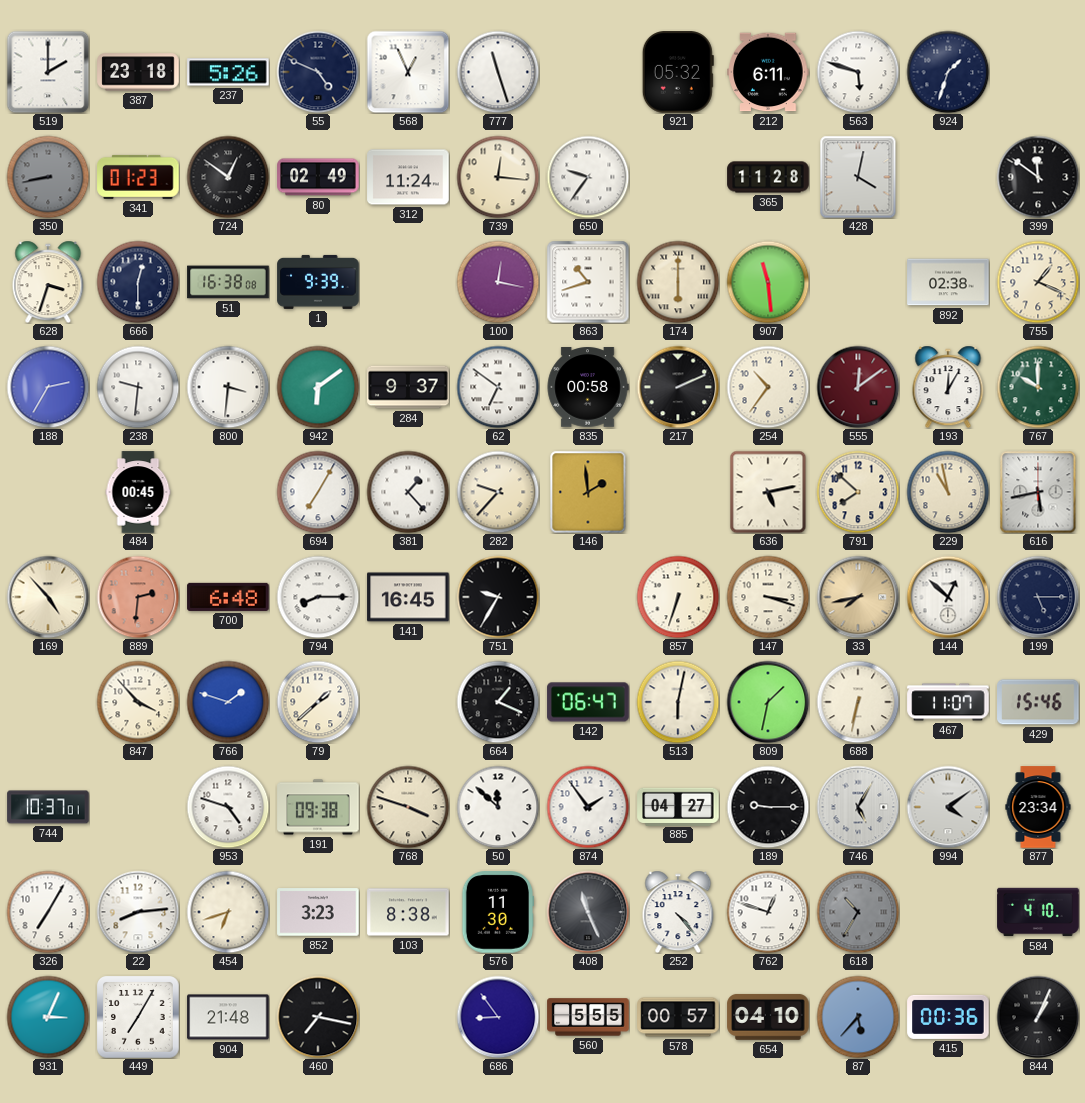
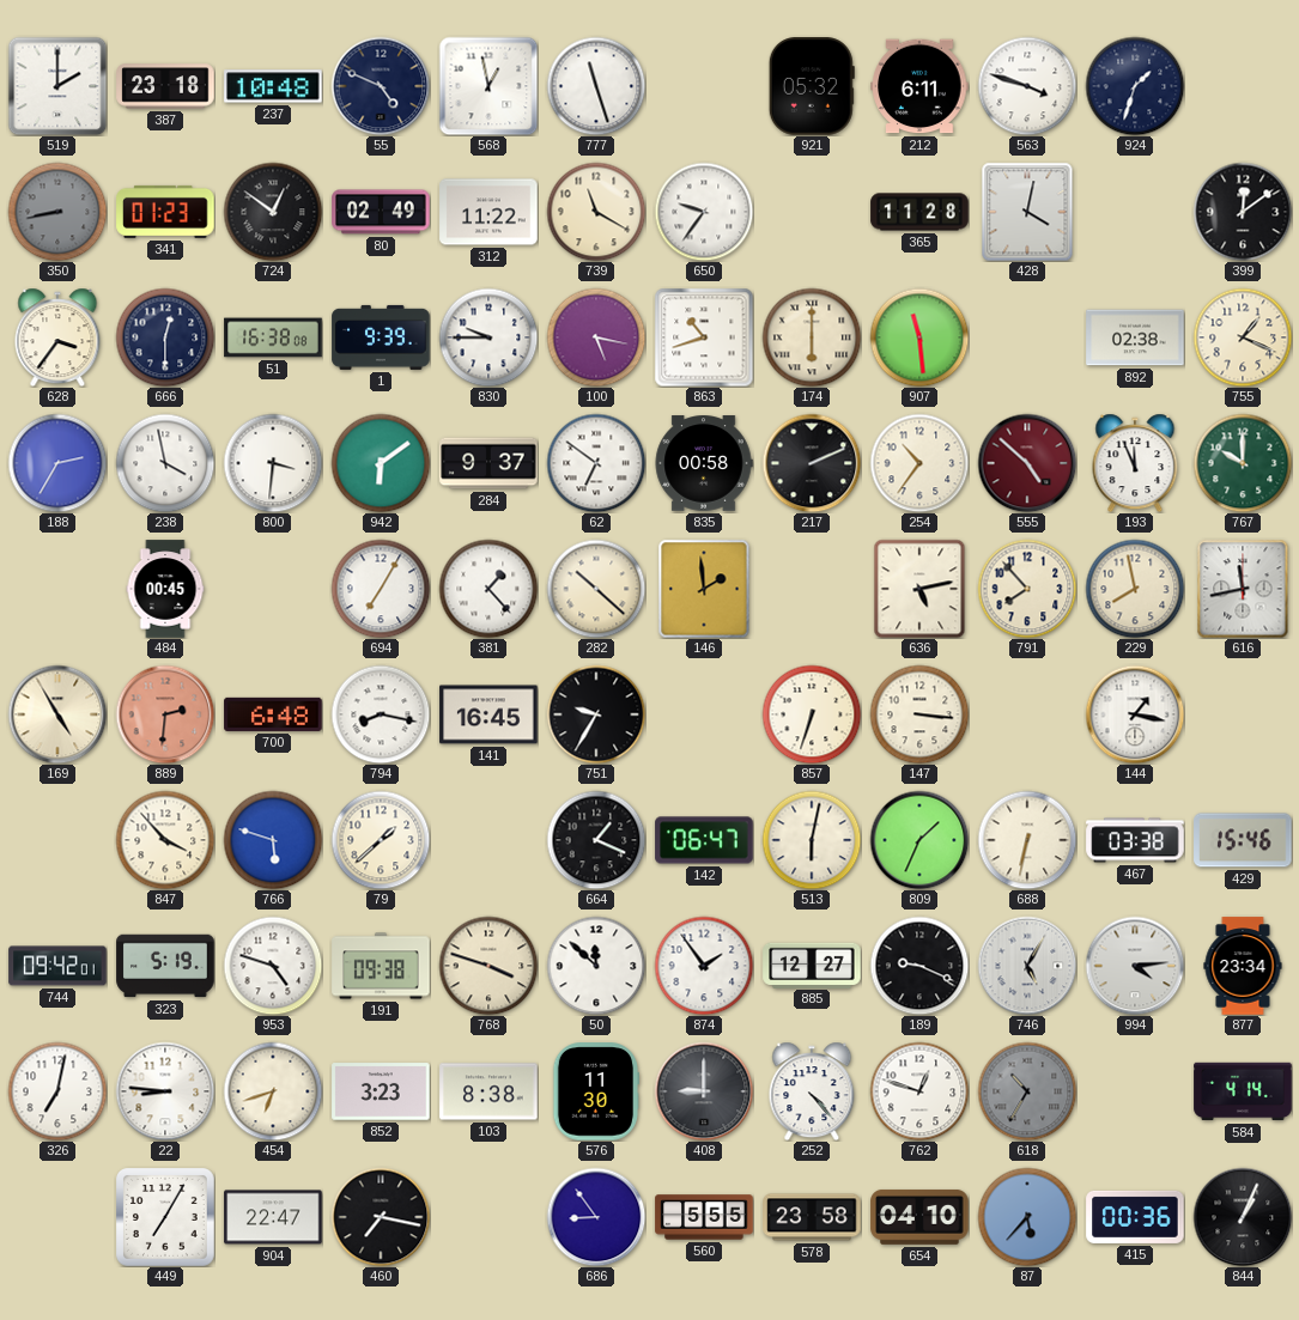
237: 5:26 -> 10:48
568: 12:56 -> 12:58
563: 5:48 -> 3:48
312: 11:24 -> 11:22
739: 12:16 -> 11:20
399: 11:51 -> 12:09
628: 3:33 -> 3:36
830: none -> 9:45
100: 12:17 -> 5:17
238: 9:31 -> 3:58
555: 12:09 -> 4:52
193: 12:05 -> 11:56
282: 9:37 -> 10:22
791: 7:52 -> 7:53
229: 10:58 -> 7:58
616: 5:43 -> 11:43
169: 4:53 -> 4:55
794: 8:15 -> 8:17
147: 3:18 -> 3:16
33: 7:43 -> none
144: 12:52 -> 1:17
199: 5:15 -> none
766: 1:48 -> 5:48
809: 1:32 -> 1:34
467: 11:07 -> 03:38
744: 10:37 -> 09:42
323: none -> 5:19
885: 04:27 -> 12:27
189: 9:15 -> 9:19
994: 4:09 -> 4:14
326: 7:05 -> 7:02
22: 8:14 -> 8:46
408: 11:26 -> 9:00
584: 4:10 -> 4:14
931: 3:04 -> none
904: 21:48 -> 22:47
578: 00:57 -> 23:58
